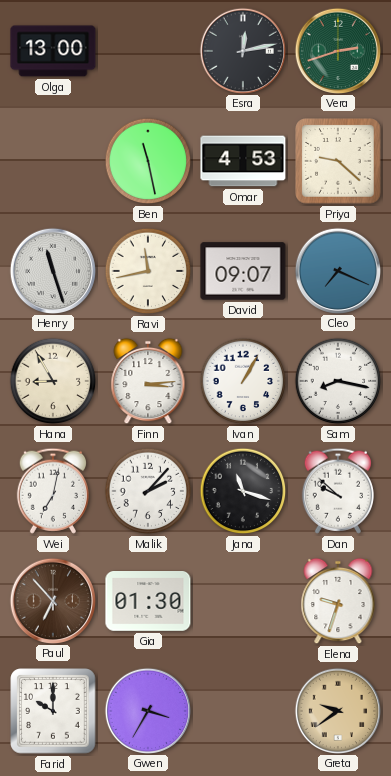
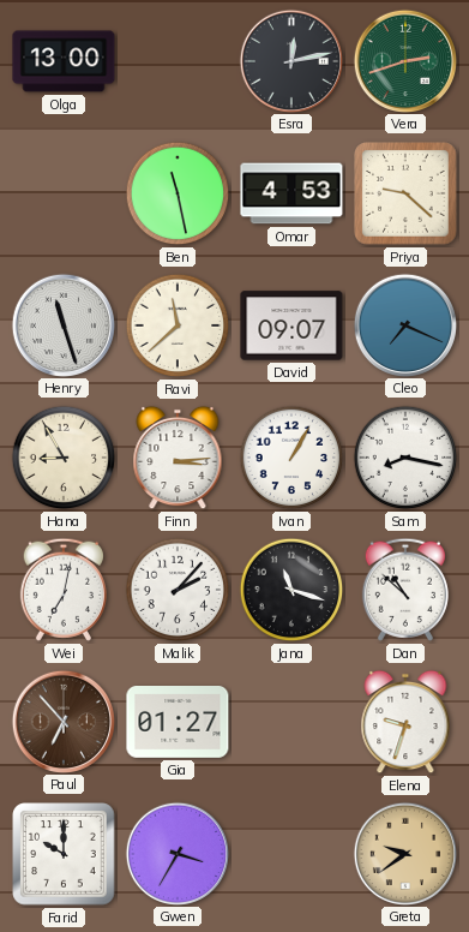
Ravi: 11:43 -> 11:38
Dan: 9:52 -> 10:52
Gia: 01:30 -> 01:27
